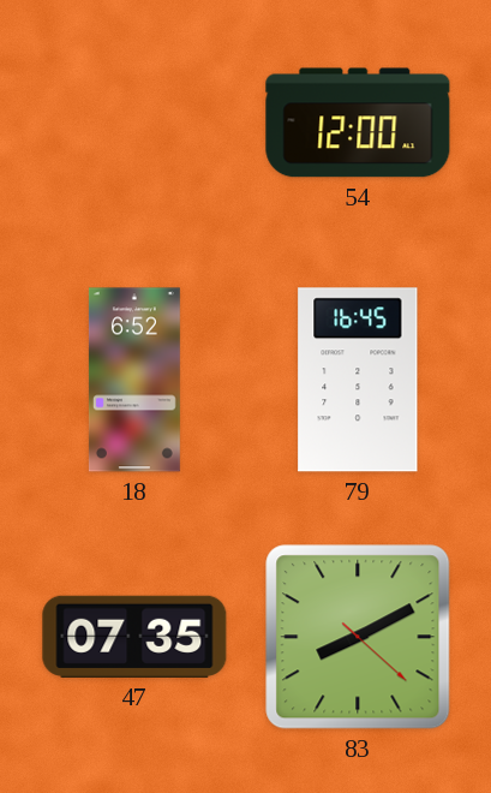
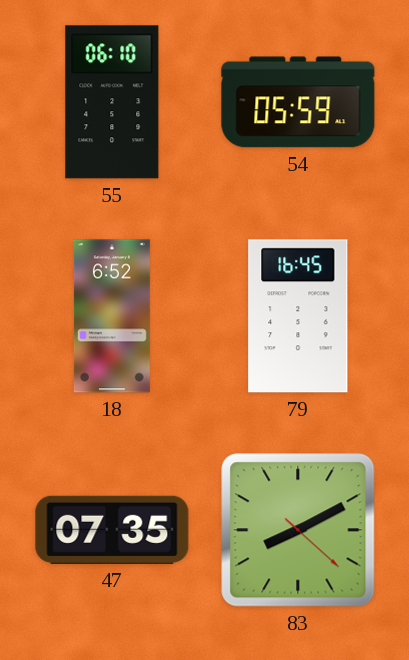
55: none -> 06:10
54: 12:00 -> 05:59
